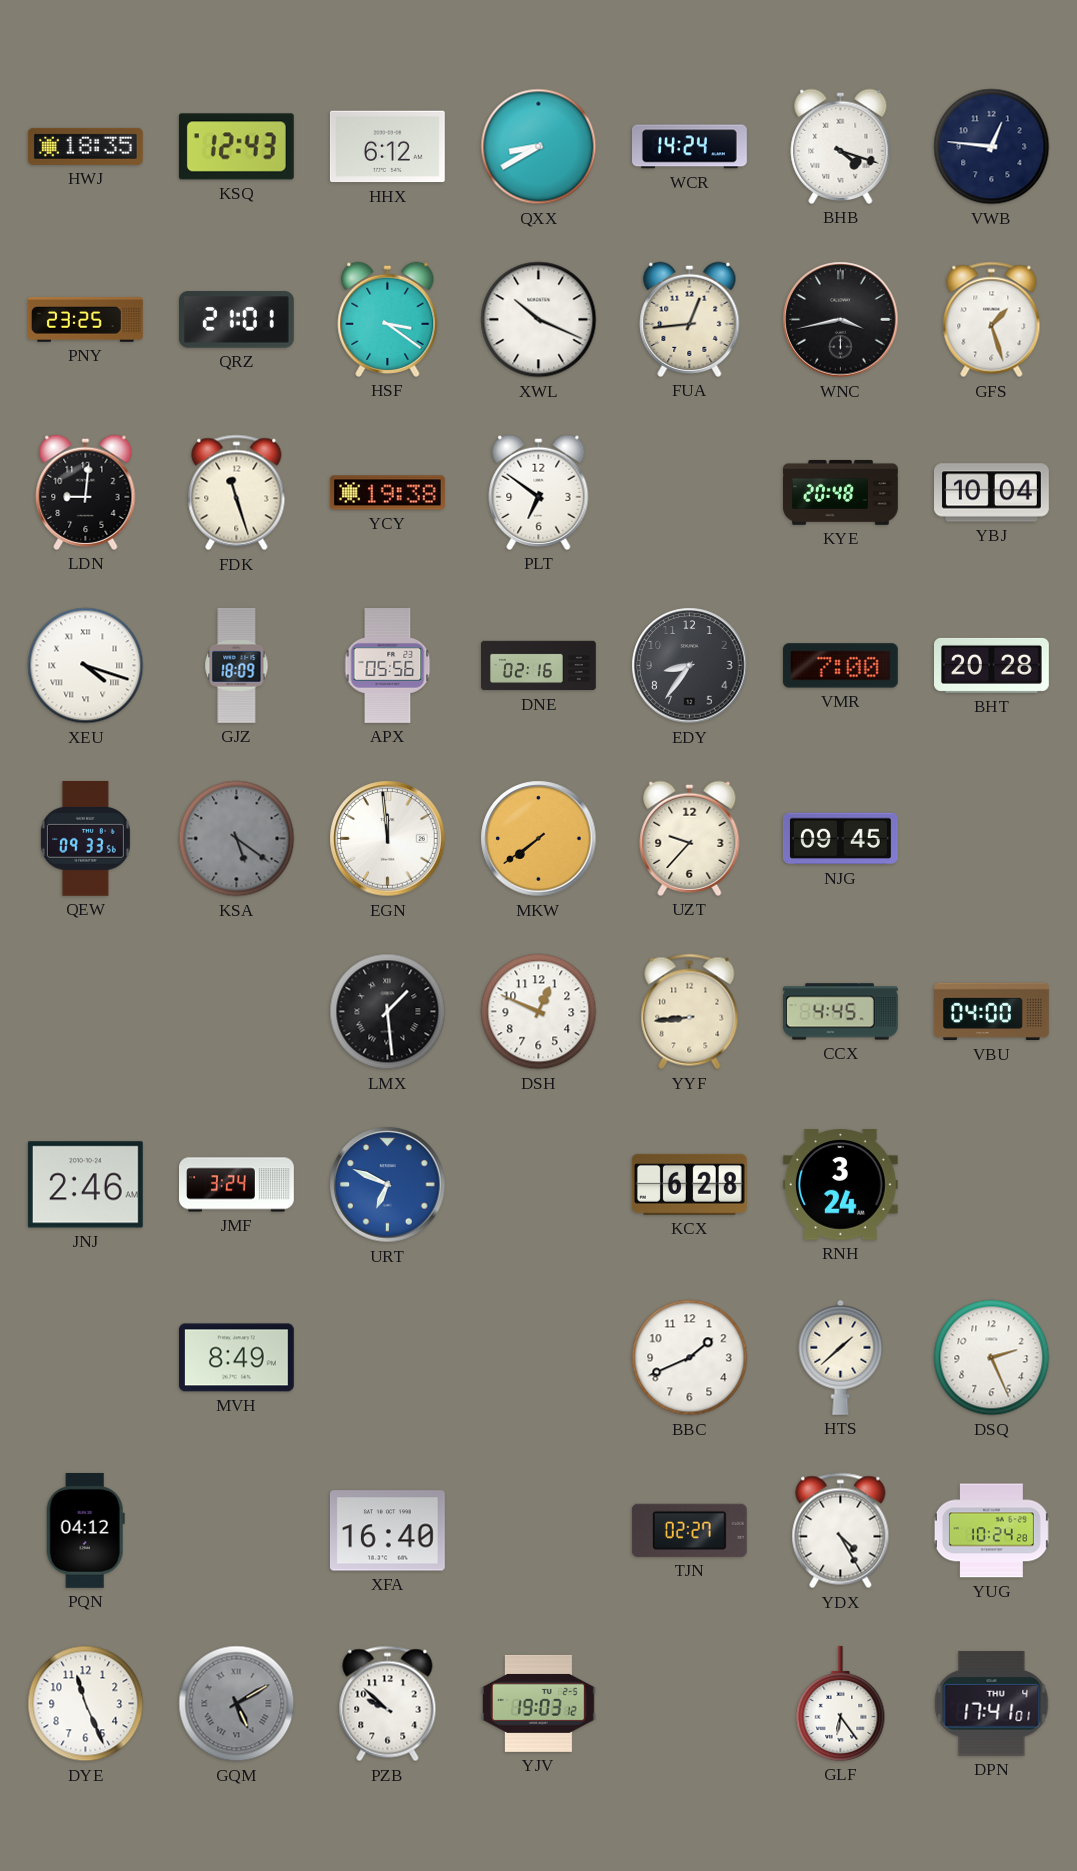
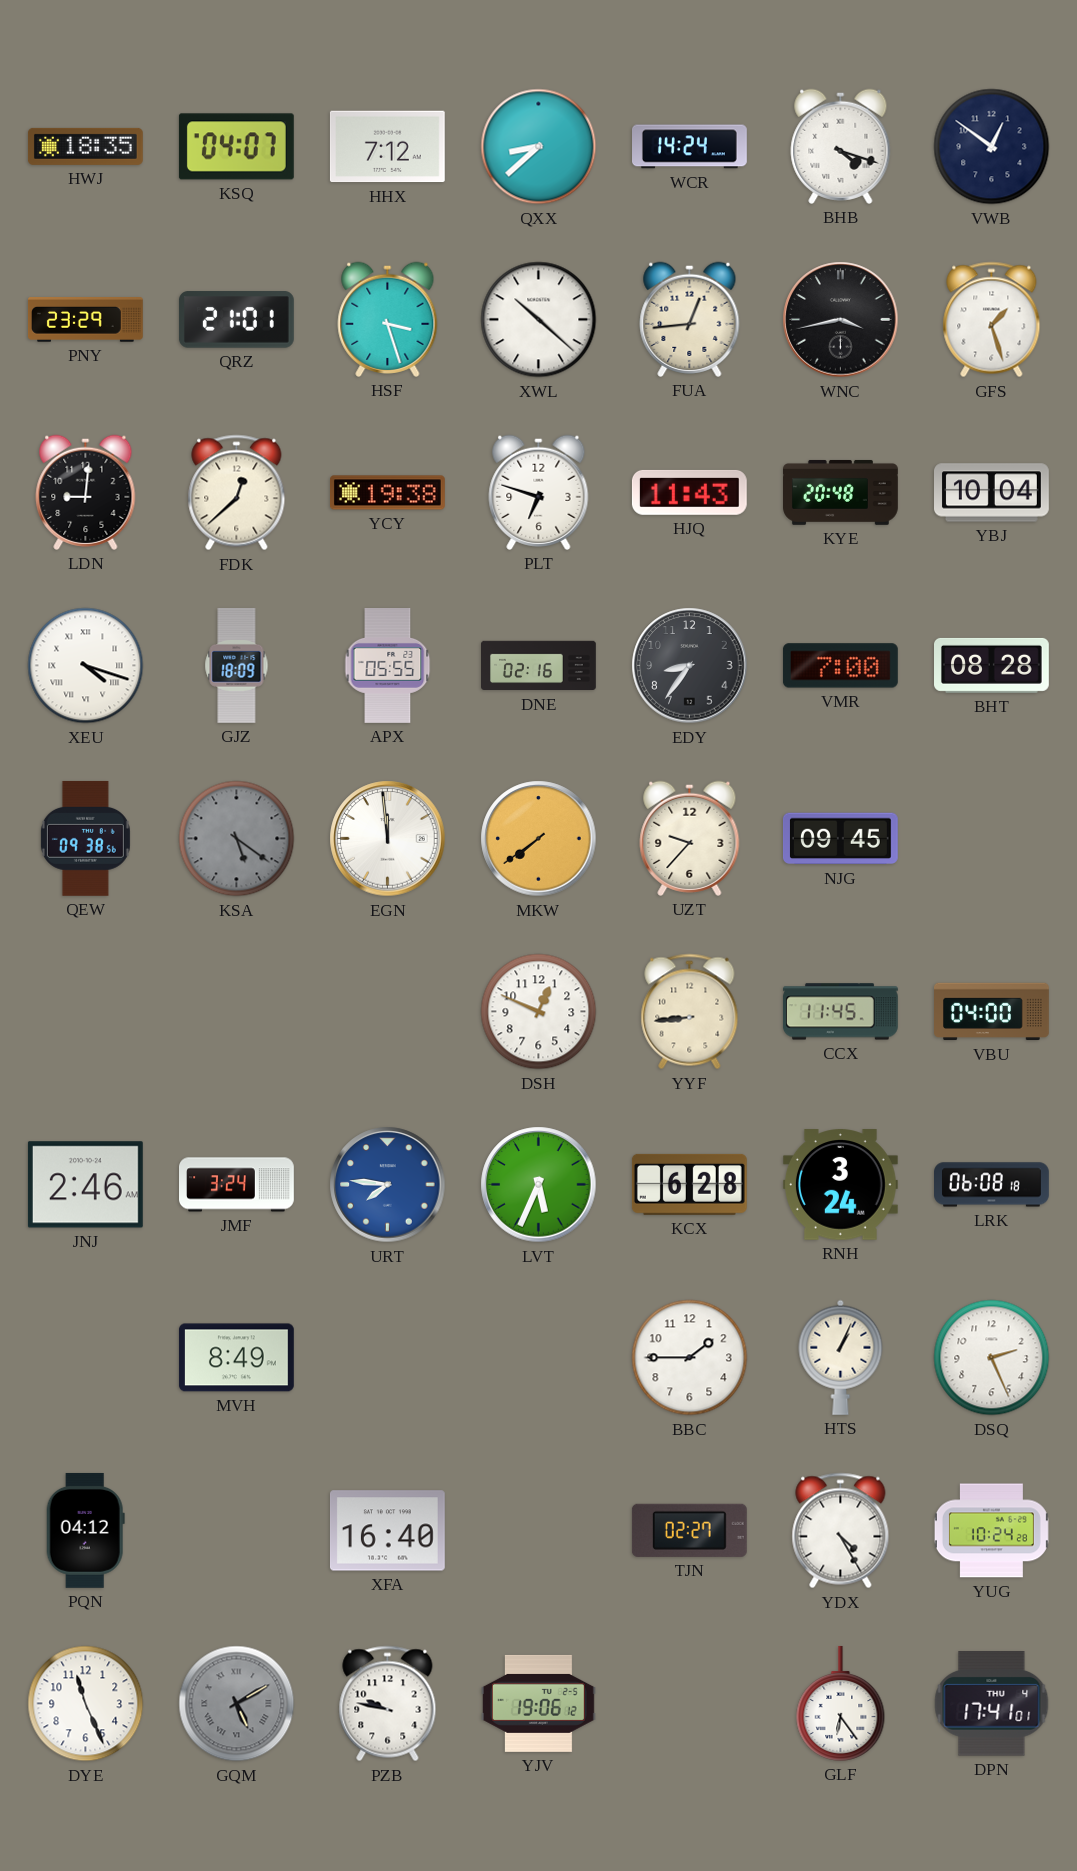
KSQ: 12:43 -> 04:07
HHX: 6:12 -> 7:12
QXX: 8:40 -> 8:38
VWB: 12:46 -> 12:51
PNY: 23:25 -> 23:29
HSF: 3:21 -> 3:27
XWL: 10:19 -> 10:22
FDK: 11:27 -> 12:38
PLT: 6:51 -> 6:48
HJQ: none -> 11:43
APX: 05:56 -> 05:55
BHT: 20:28 -> 08:28
QEW: 09:33 -> 09:38
LMX: 1:29 -> none
CCX: 4:45 -> 11:45
URT: 6:49 -> 7:46
LVT: none -> 5:34
LRK: none -> 06:08
BBC: 1:41 -> 1:45
HTS: 1:38 -> 1:04
PZB: 9:52 -> 9:47
YJV: 19:03 -> 19:06
